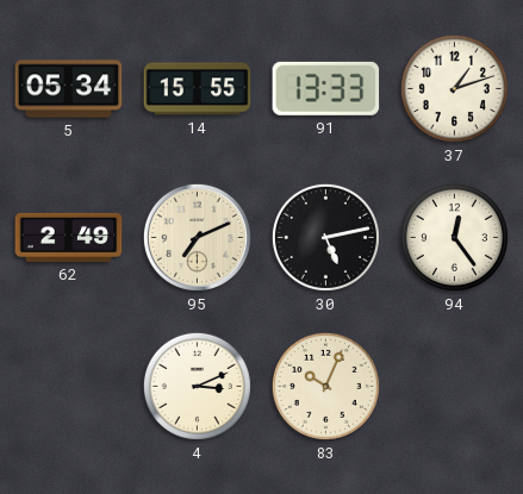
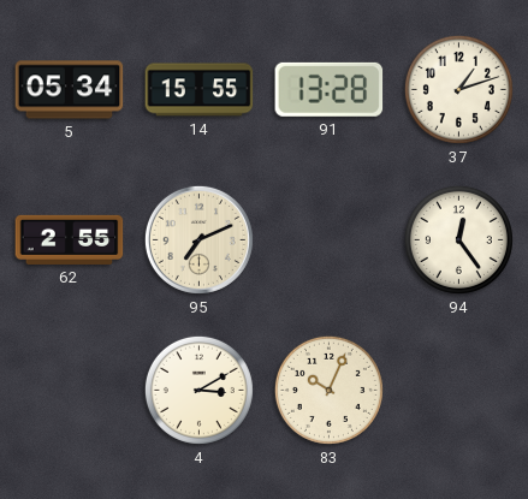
91: 13:33 -> 13:28
62: 2:49 -> 2:55
30: 5:13 -> none
4: 3:11 -> 3:10
